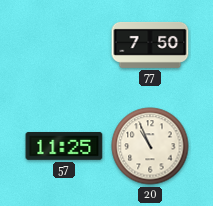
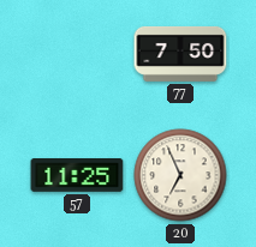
20: 10:56 -> 6:56
